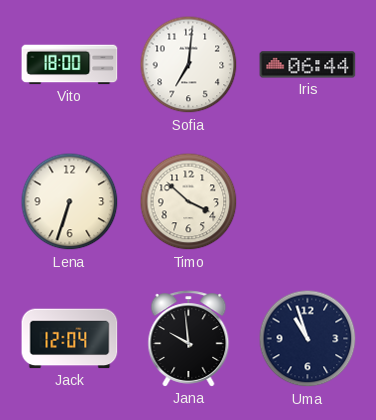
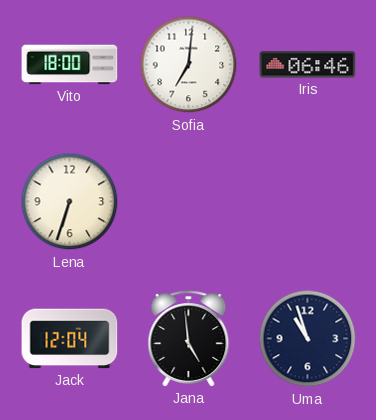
Iris: 06:44 -> 06:46
Timo: 3:52 -> none
Jana: 9:59 -> 4:59
